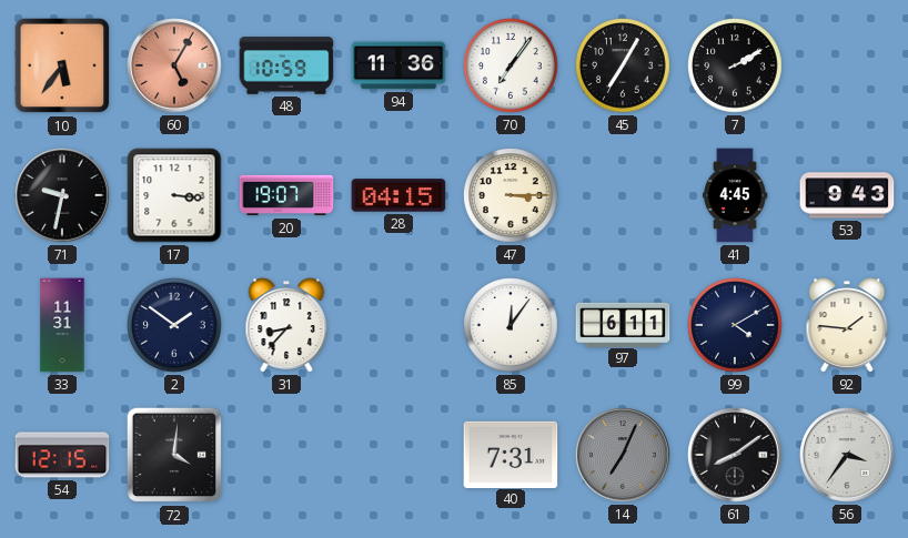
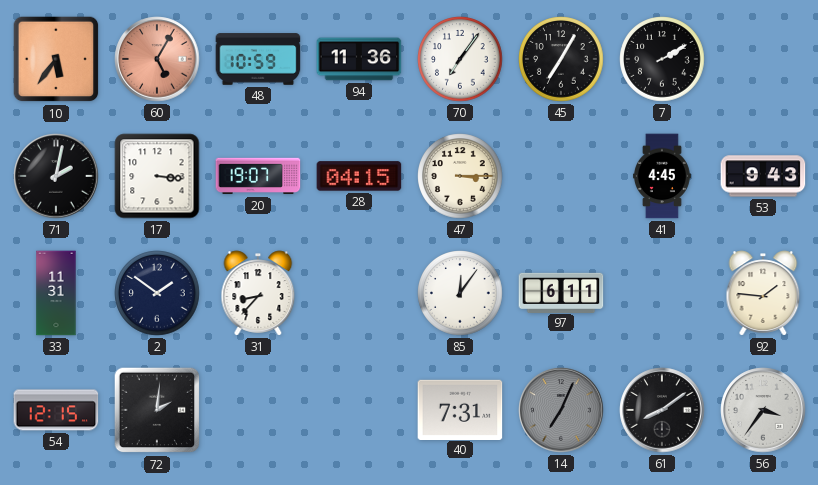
71: 9:32 -> 2:02
99: 4:10 -> none
72: 4:01 -> 2:01
